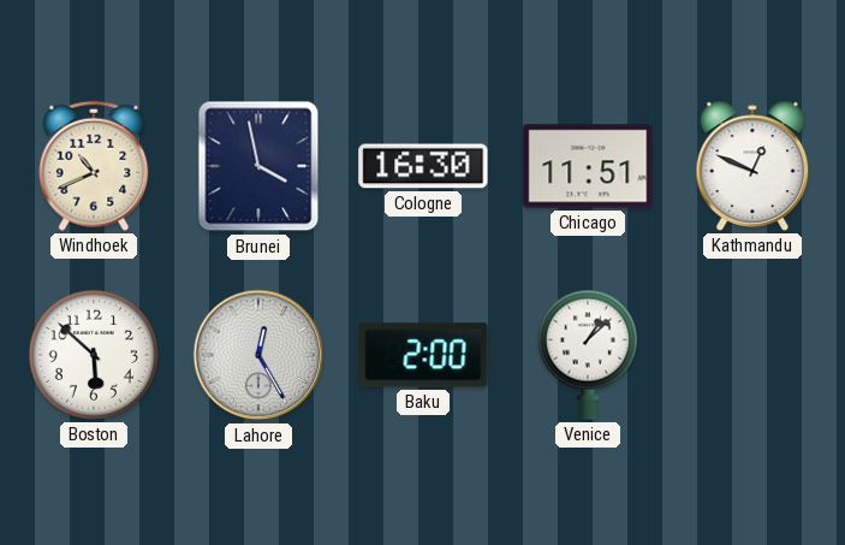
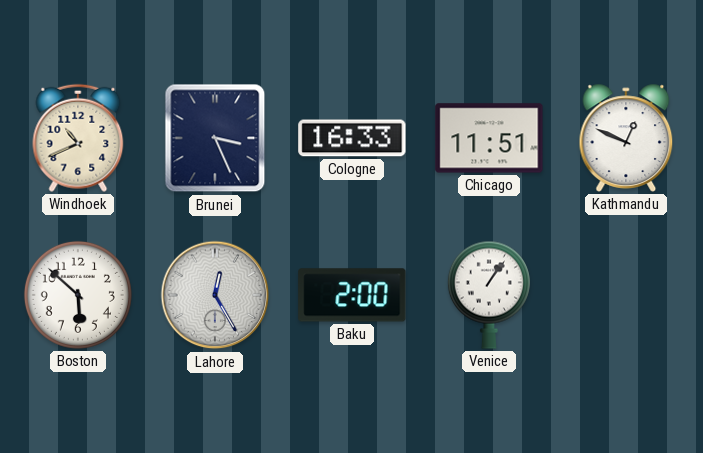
Brunei: 3:58 -> 3:26
Cologne: 16:30 -> 16:33
Venice: 1:08 -> 1:06
